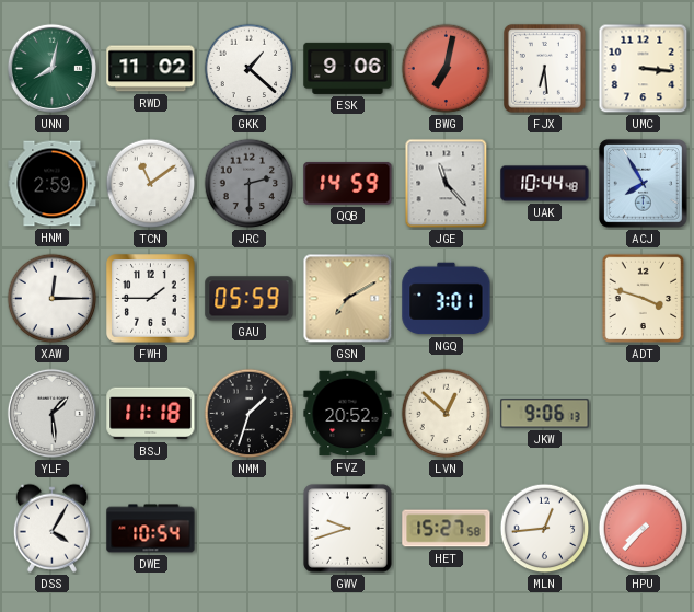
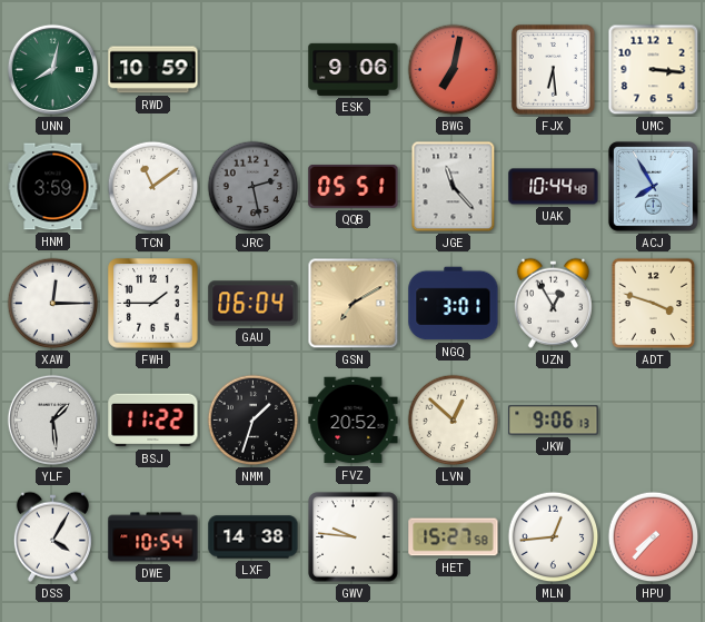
RWD: 11:02 -> 10:59
GKK: 1:22 -> none
HNM: 2:59 -> 3:59
JRC: 2:30 -> 2:28
QQB: 14:59 -> 05:51
GAU: 05:59 -> 06:04
UZN: none -> 12:55
BSJ: 11:18 -> 11:22
LXF: none -> 14:38
GWV: 9:42 -> 9:46
